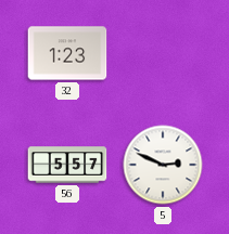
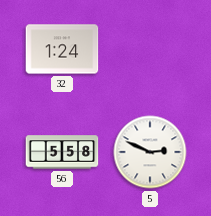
32: 1:23 -> 1:24
56: 5:57 -> 5:58
